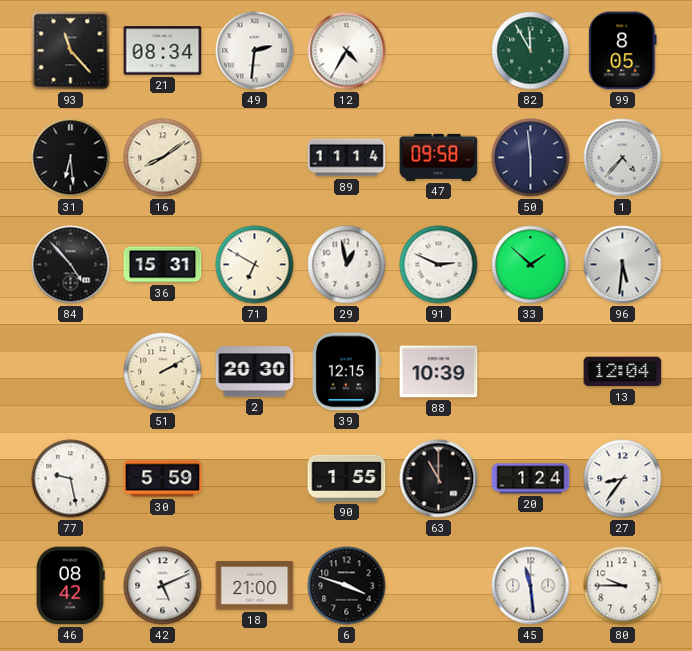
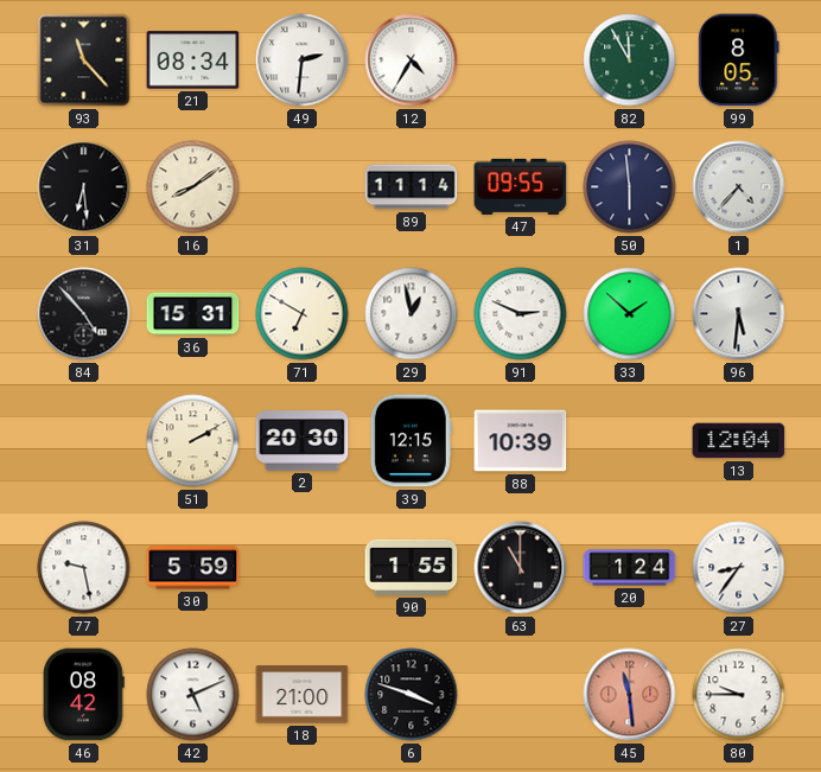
47: 09:58 -> 09:55
45 dial: white -> salmon
